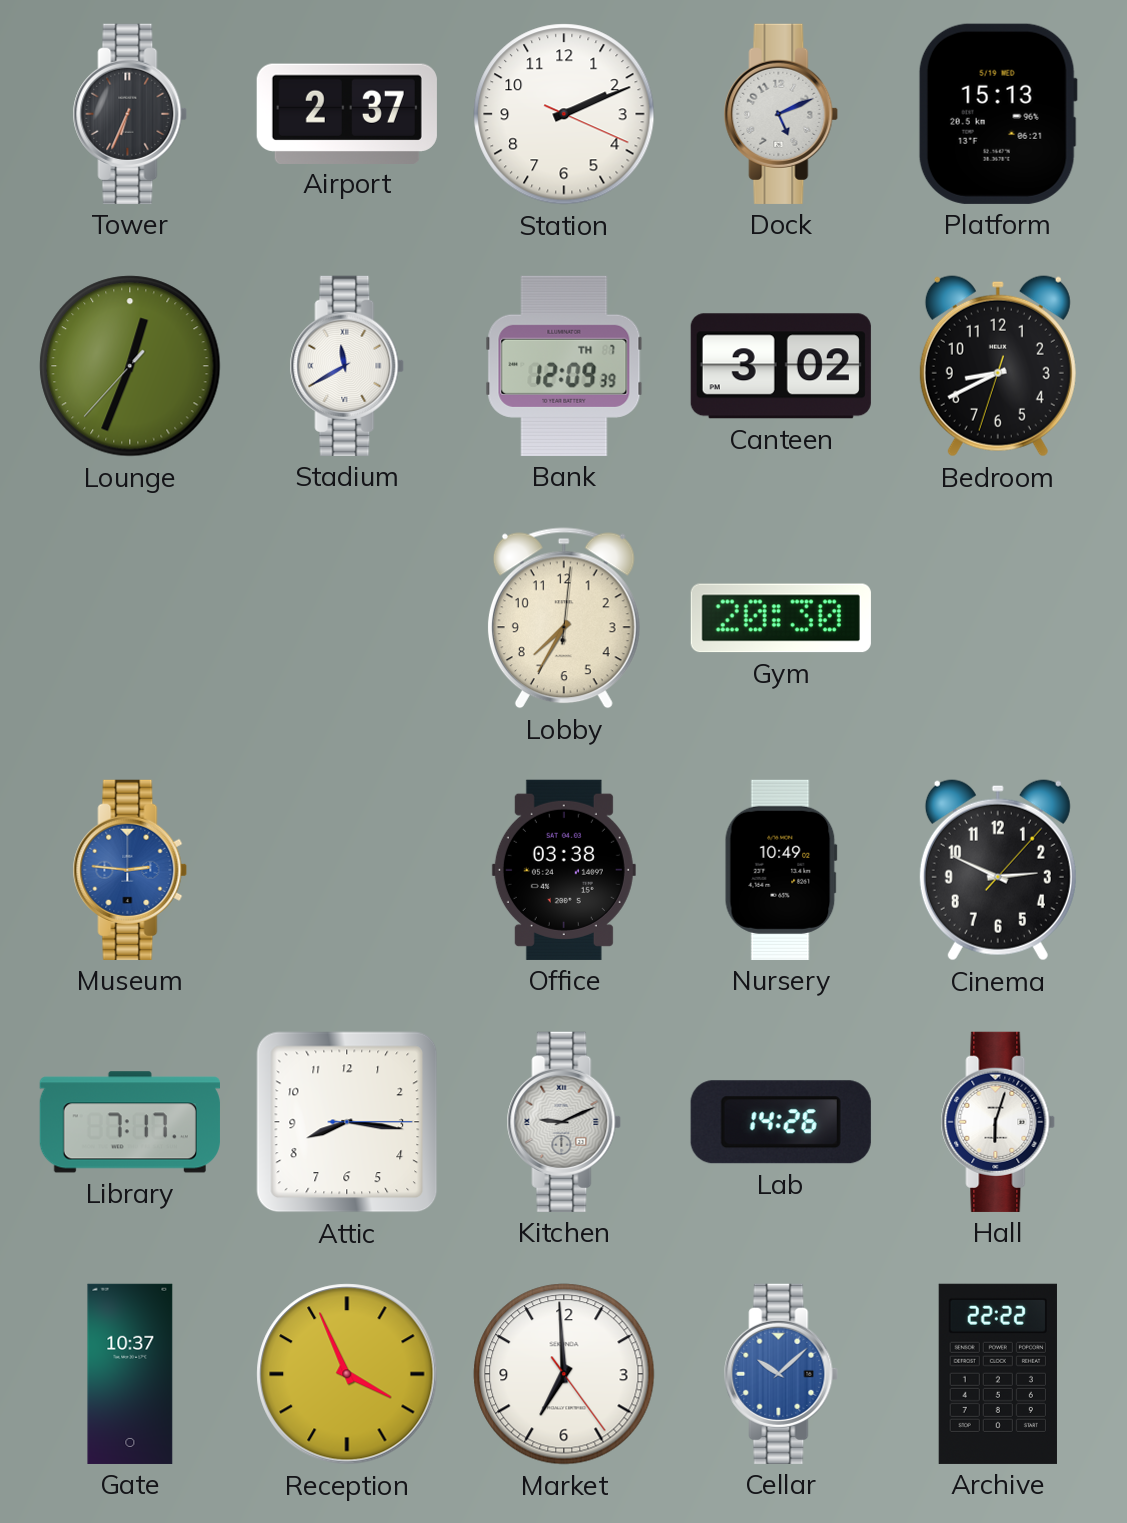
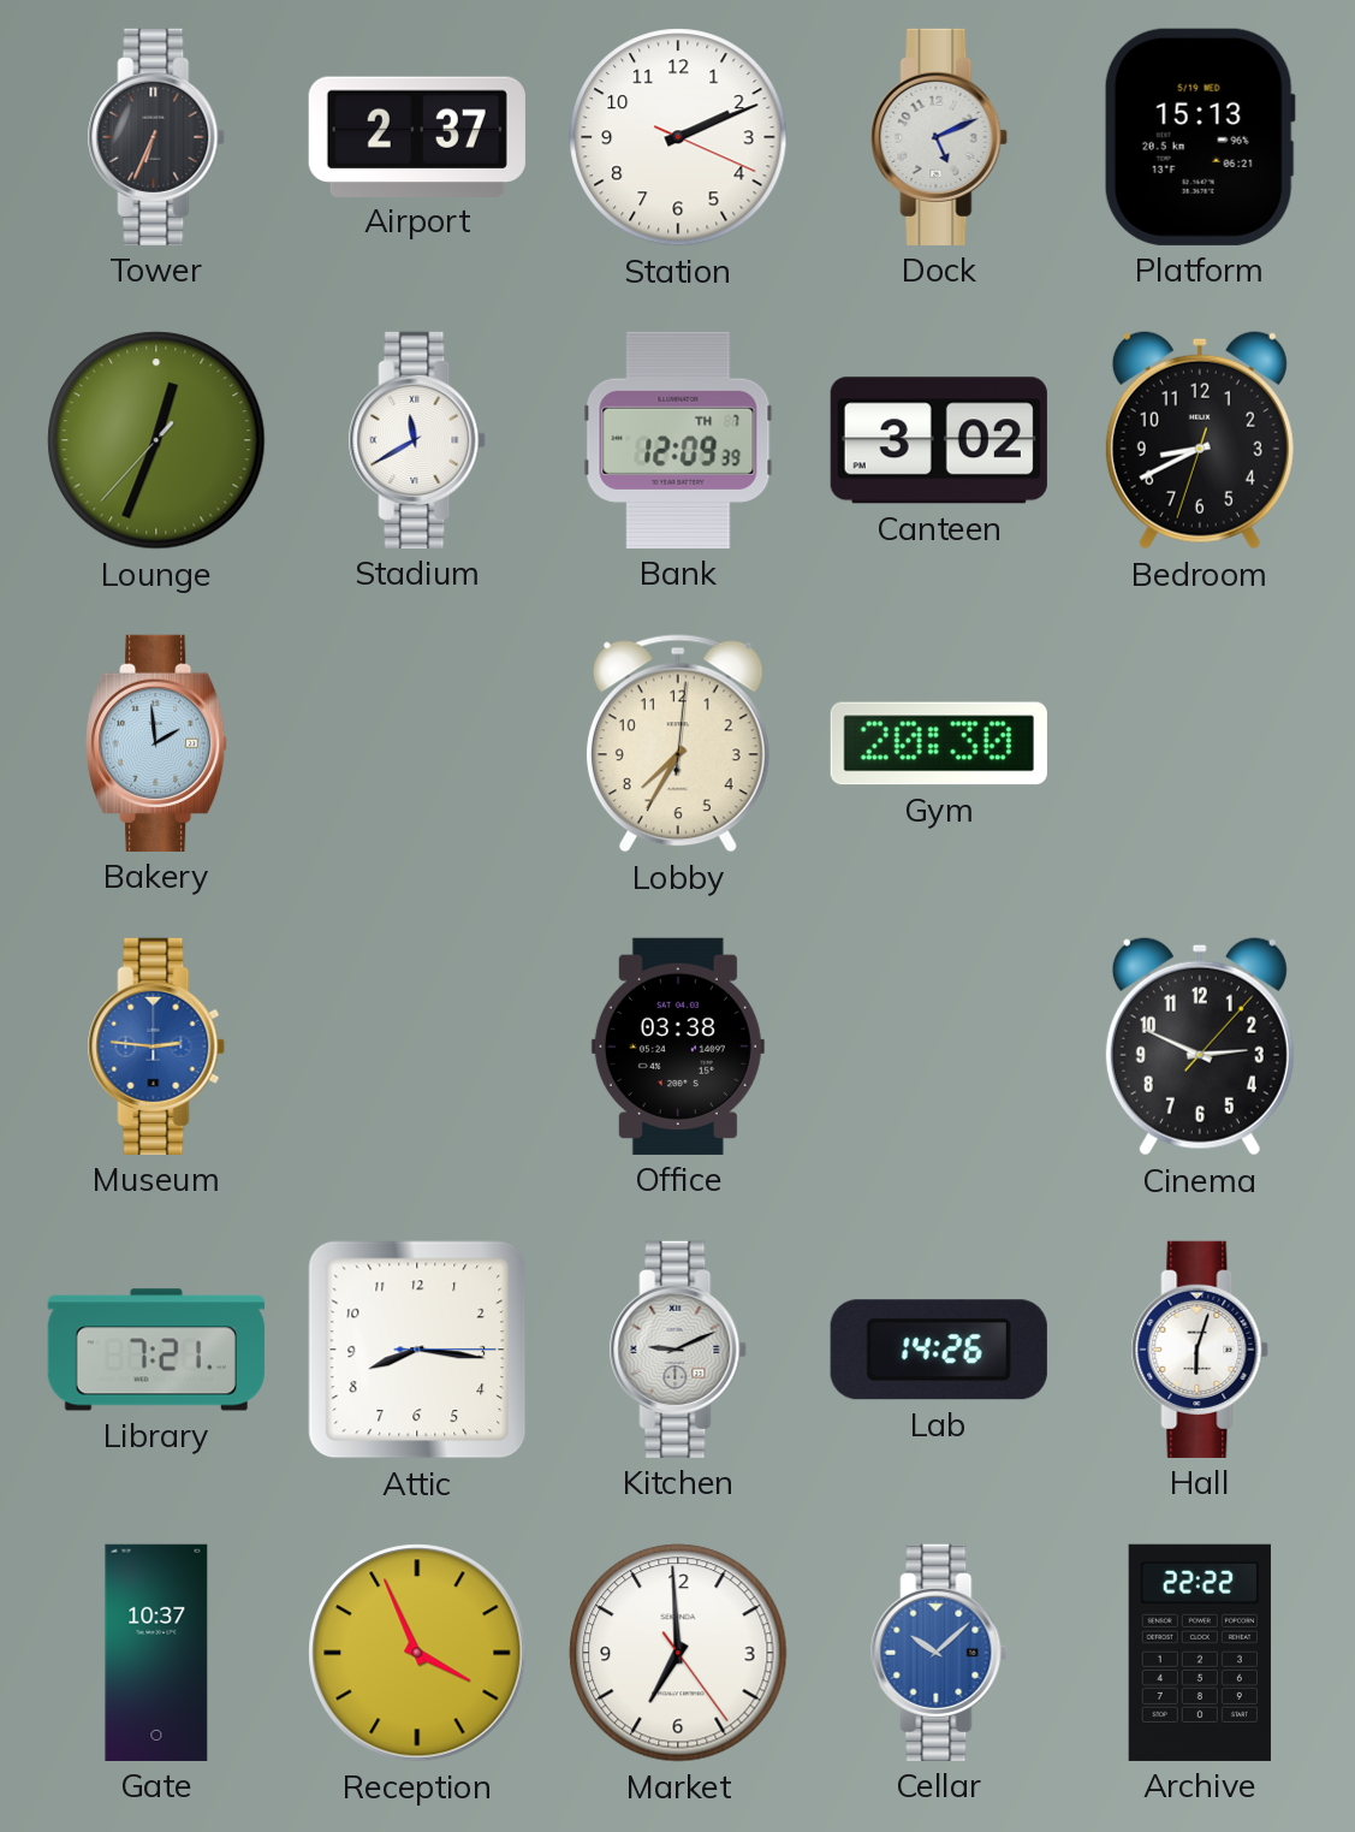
Bakery: none -> 1:59
Nursery: 10:49 -> none
Library: 7:17 -> 7:21
